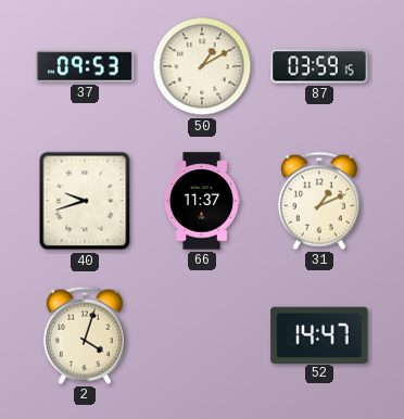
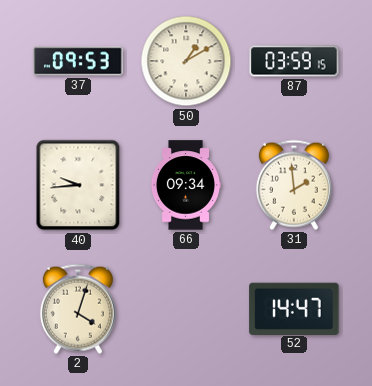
40: 9:42 -> 9:44
66: 11:37 -> 09:34
31: 1:11 -> 1:59
